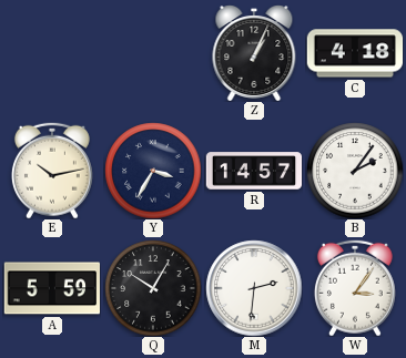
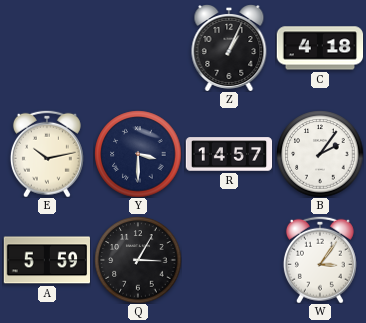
Y: 3:35 -> 3:30
Q: 10:05 -> 3:05
M: 2:31 -> none
